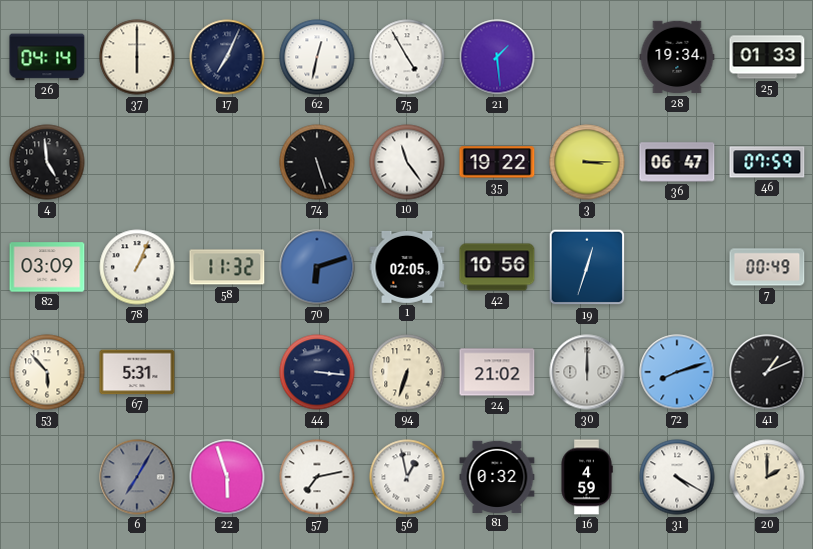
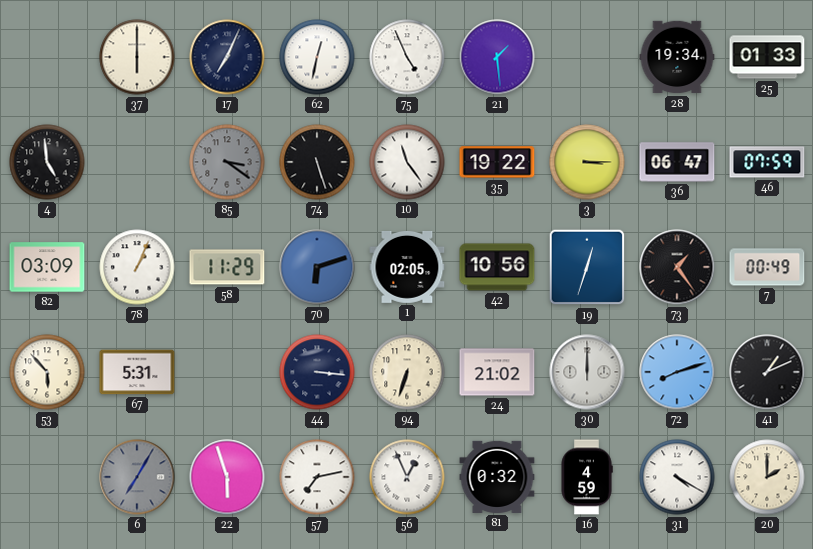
26: 04:14 -> none
75: 4:55 -> 4:56
85: none -> 3:21
58: 11:32 -> 11:29
73: none -> 1:24
56: 12:58 -> 12:56
